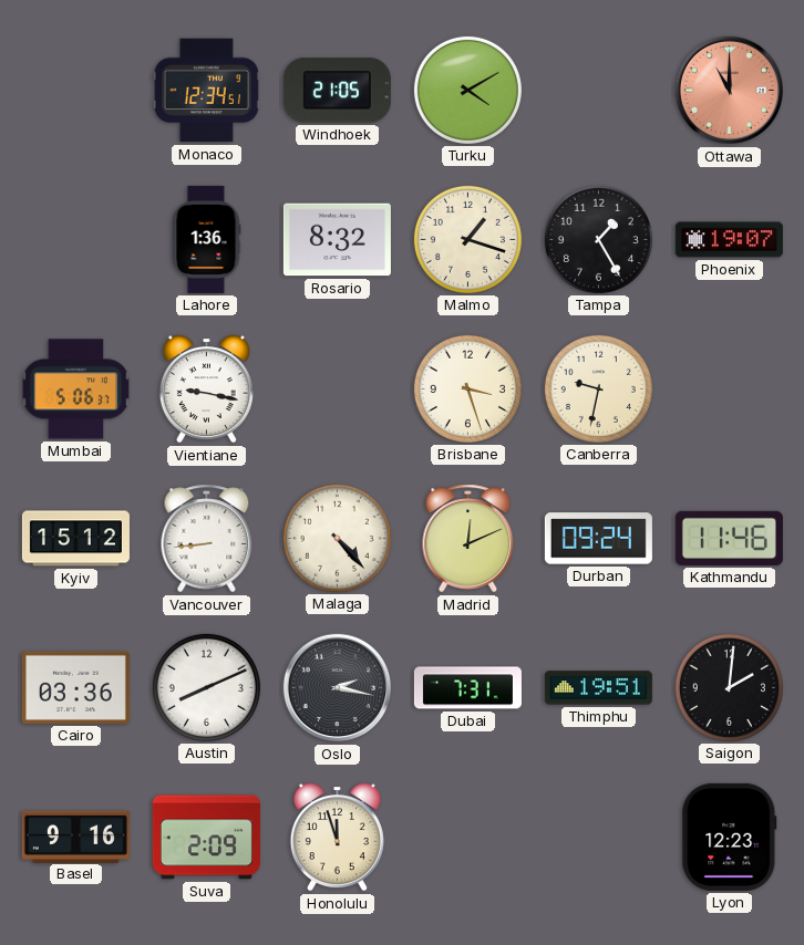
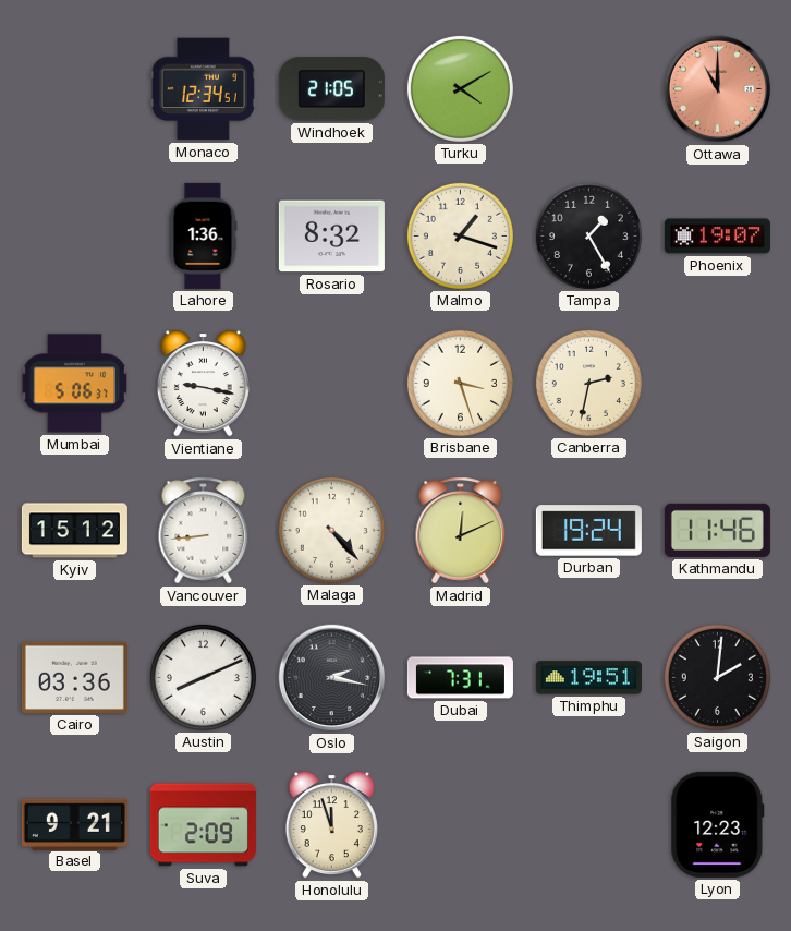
Canberra: 9:32 -> 2:32
Durban: 09:24 -> 19:24
Basel: 9:16 -> 9:21
